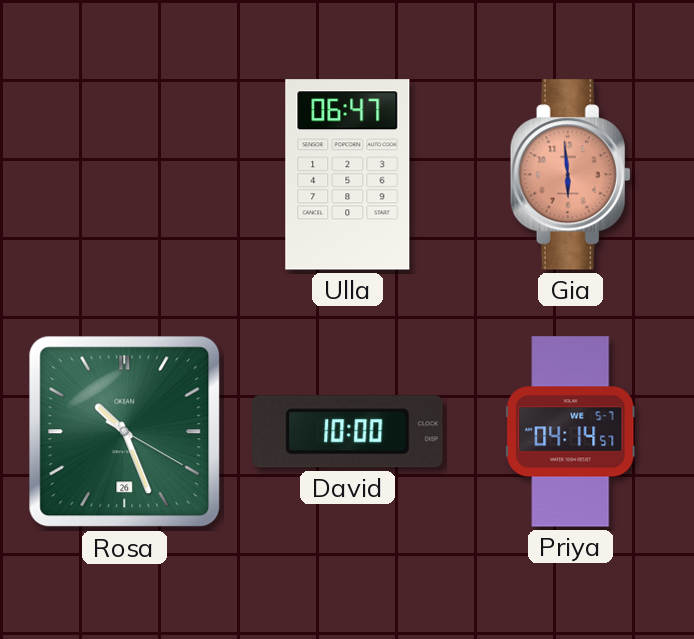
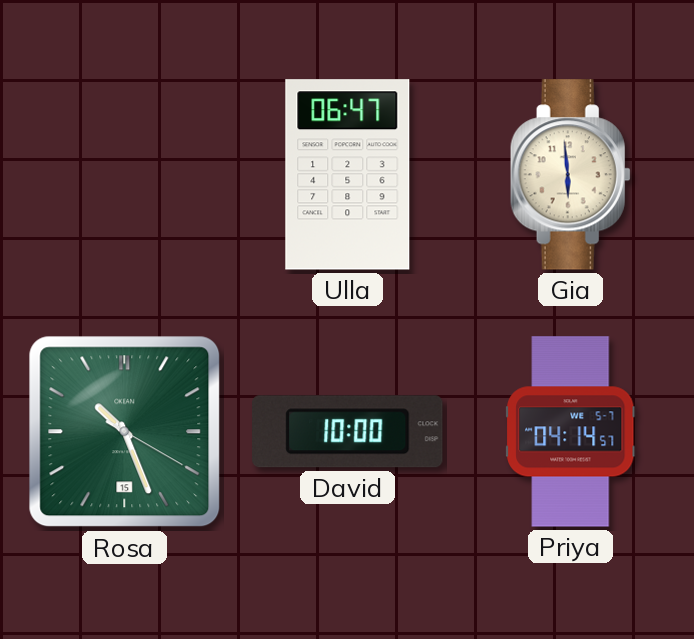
Gia dial: salmon -> cream
Rosa date: 26 -> 15
